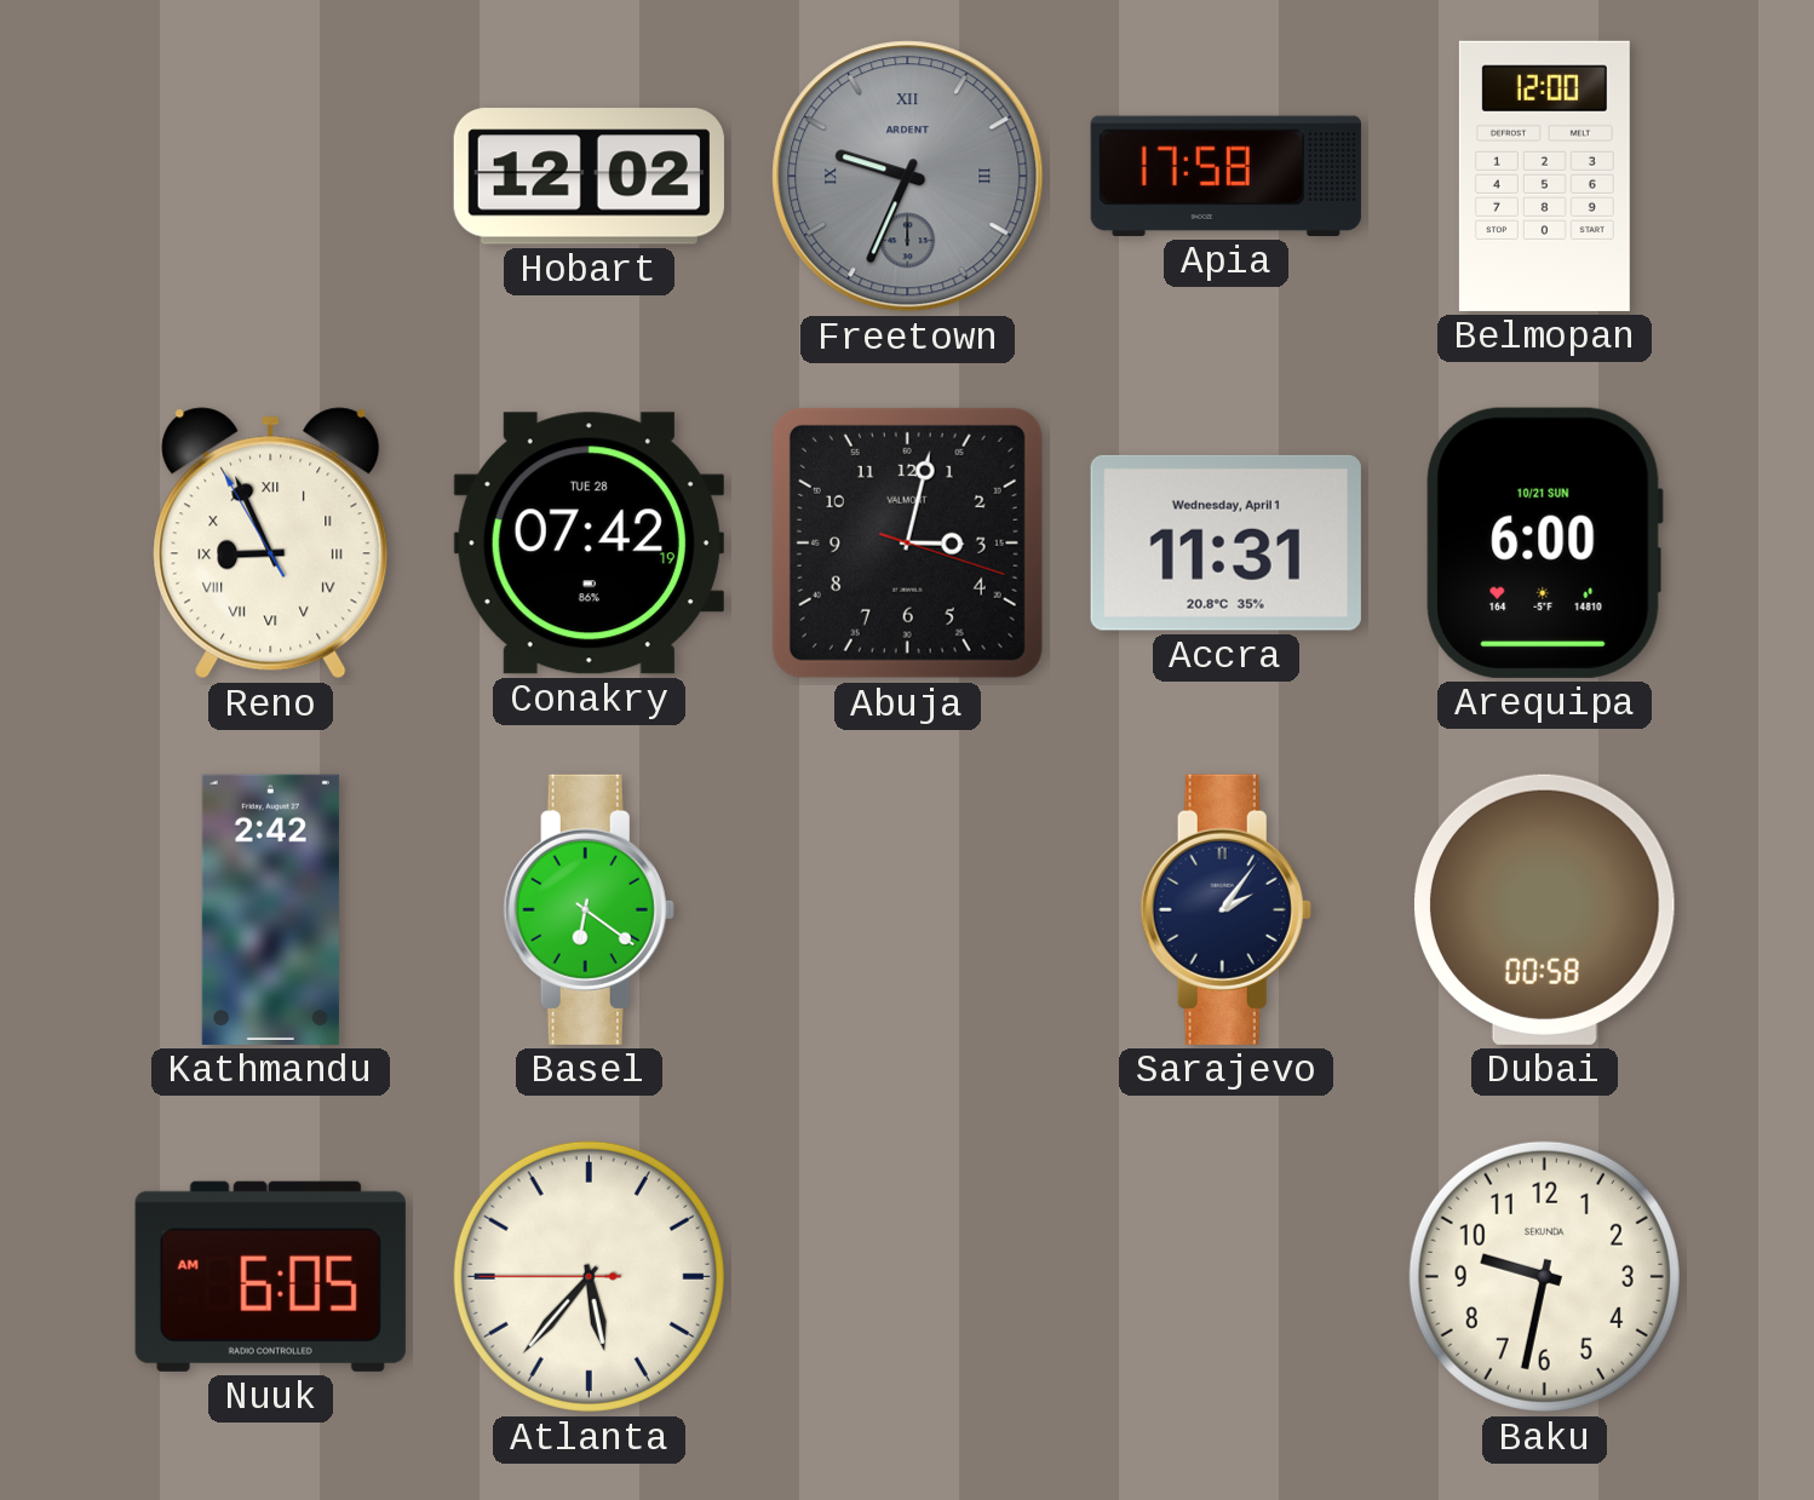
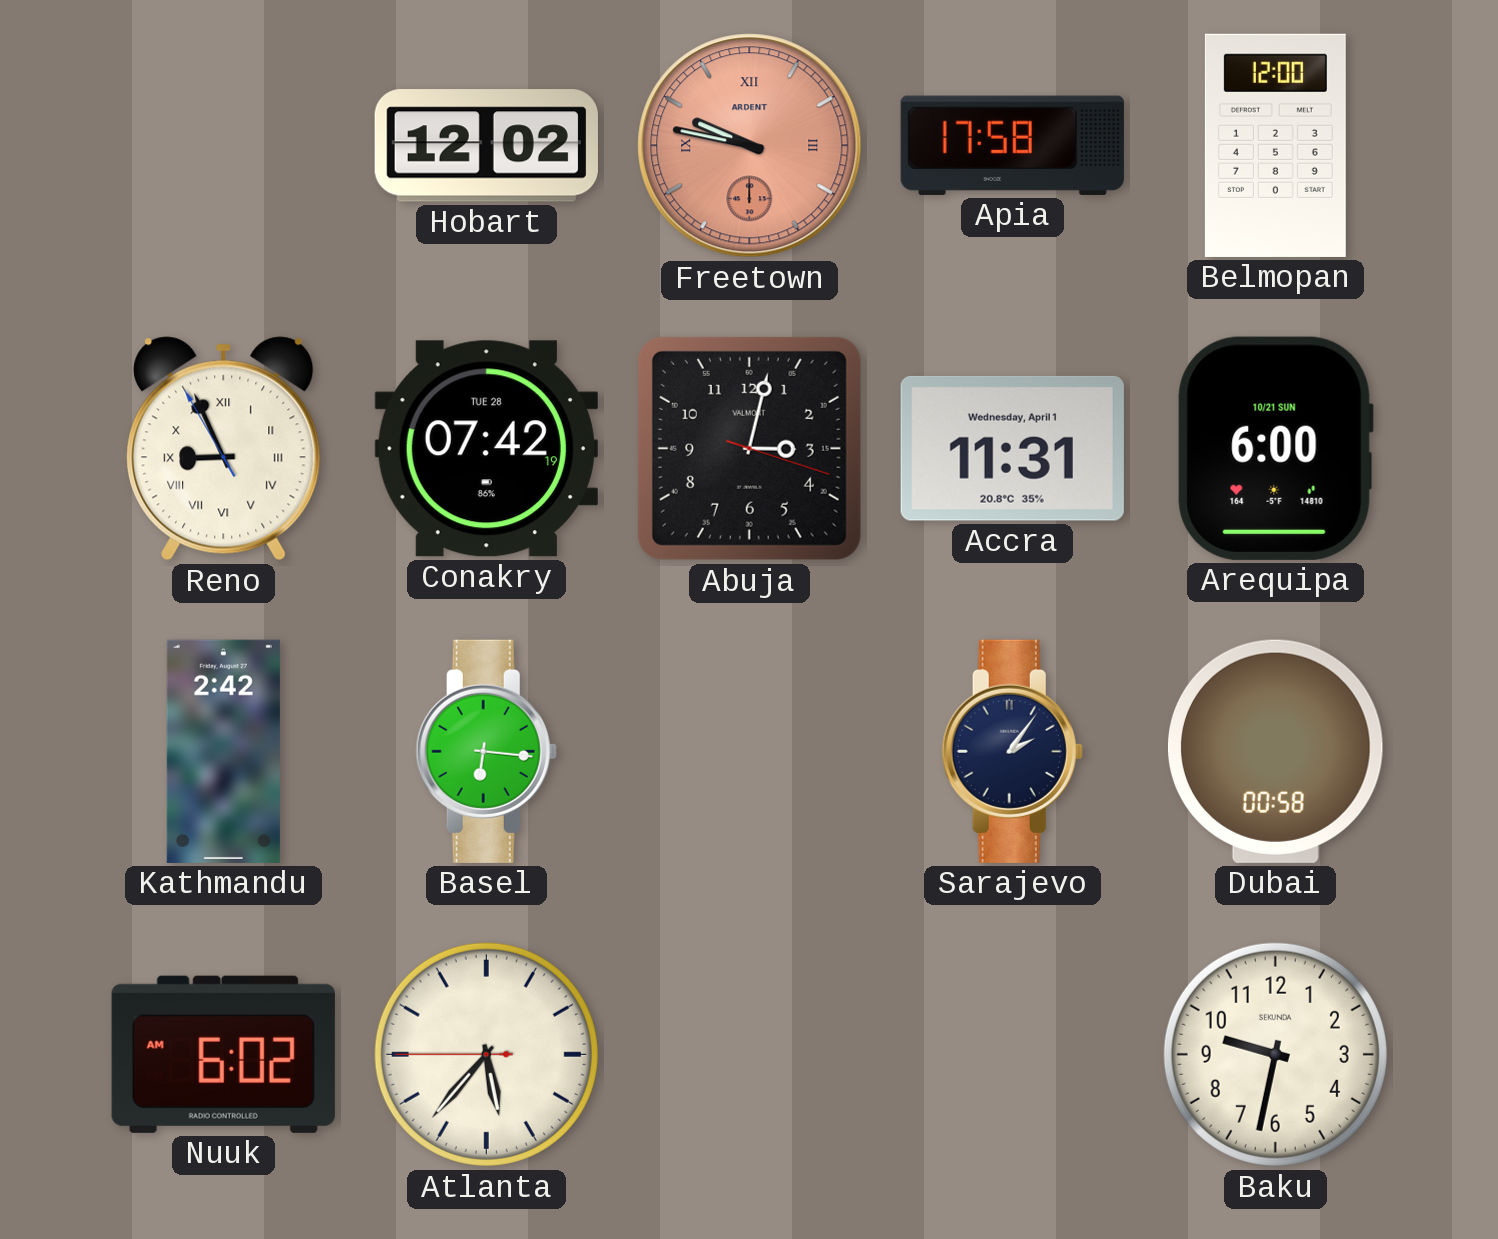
Freetown: 9:34 -> 9:47
Freetown dial: grey -> salmon
Basel: 6:21 -> 6:16
Nuuk: 6:05 -> 6:02
